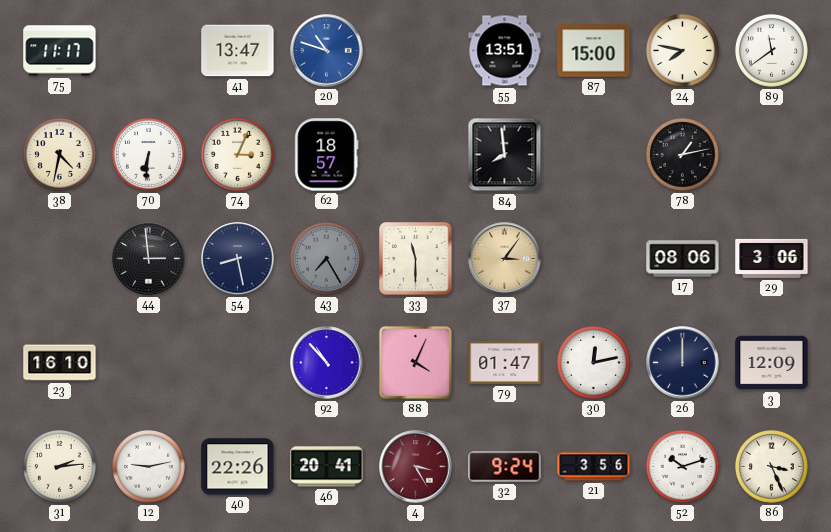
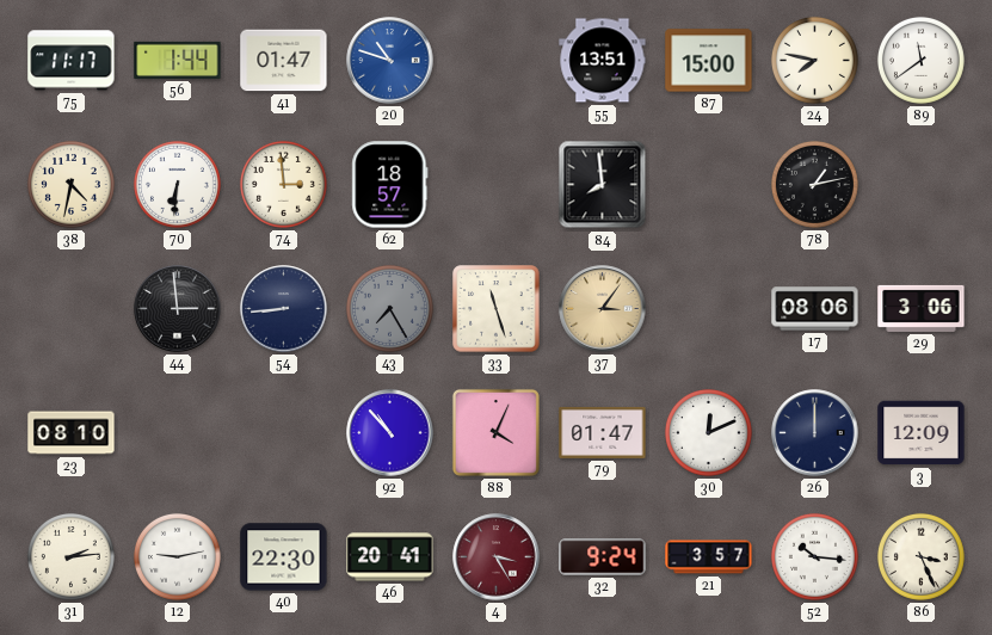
56: none -> 1:44
41: 13:47 -> 01:47
74: 3:04 -> 2:59
54: 8:28 -> 8:44
33: 11:30 -> 11:27
23: 16:10 -> 08:10
30: 12:13 -> 12:11
40: 22:26 -> 22:30
21: 3:56 -> 3:57
52: 10:12 -> 10:16
